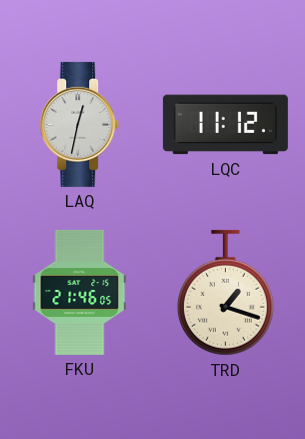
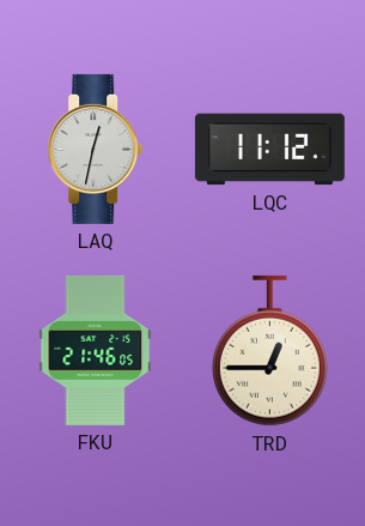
TRD: 1:18 -> 12:45
